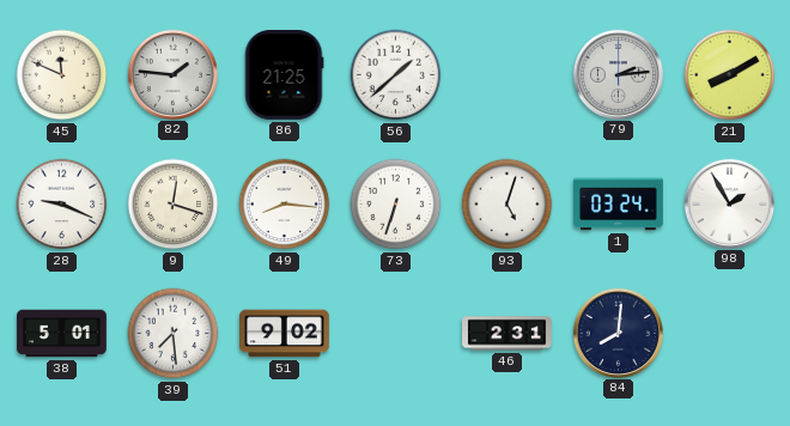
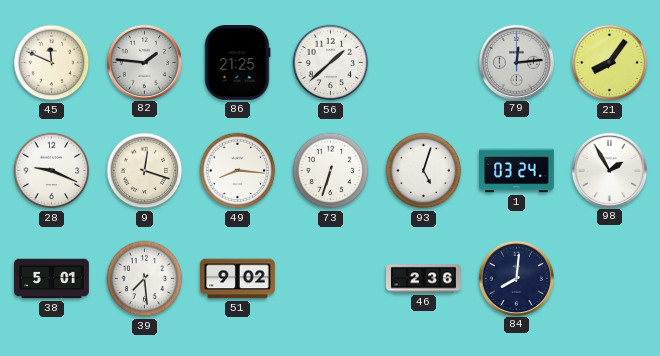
79: 2:14 -> 12:14
21: 8:10 -> 8:06
46: 2:31 -> 2:36
